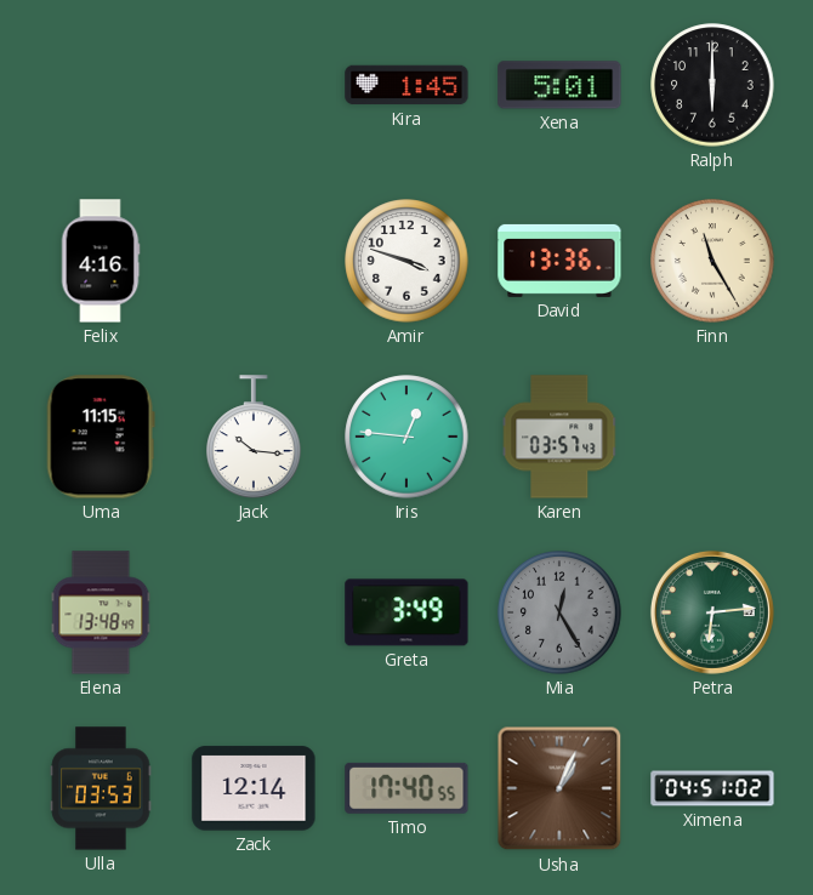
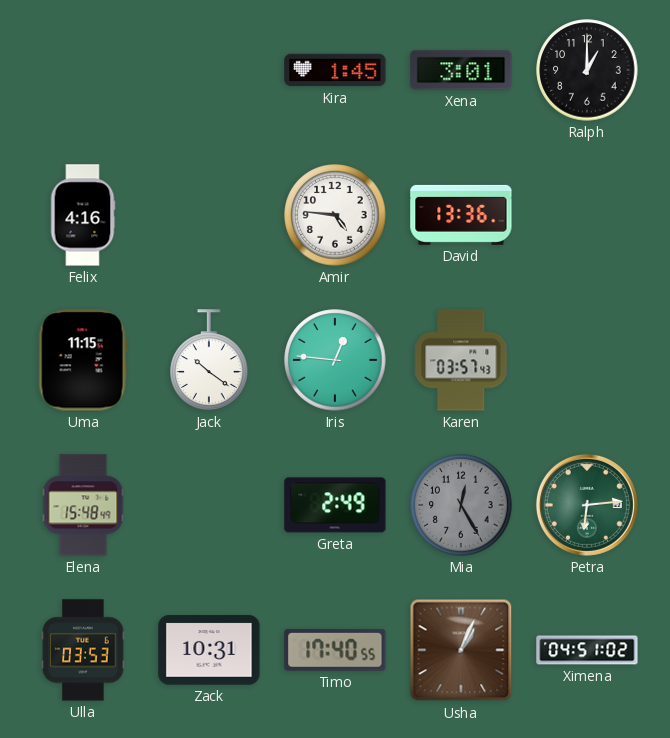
Xena: 5:01 -> 3:01
Ralph: 6:00 -> 1:00
Amir: 3:48 -> 4:46
Finn: 11:25 -> none
Jack: 10:16 -> 10:21
Elena: 13:48 -> 15:48
Greta: 3:49 -> 2:49
Zack: 12:14 -> 10:31
